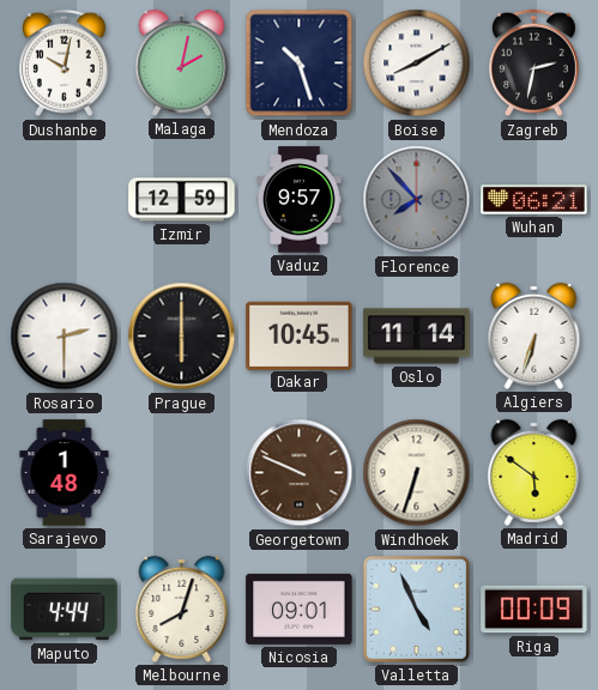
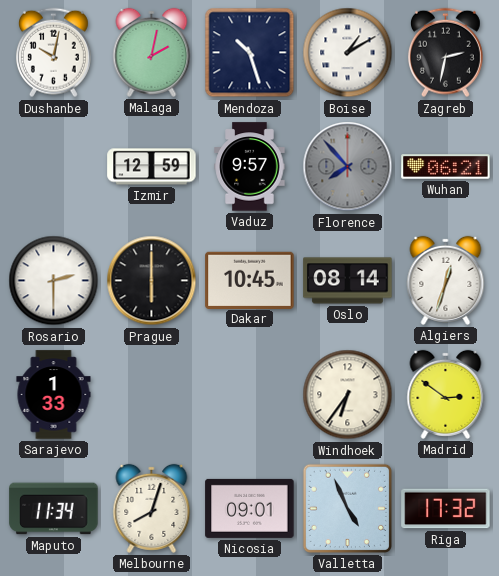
Boise: 8:10 -> 1:10
Oslo: 11:14 -> 08:14
Algiers: 6:33 -> 12:33
Sarajevo: 1:48 -> 1:33
Georgetown: 9:49 -> none
Windhoek: 6:33 -> 6:36
Madrid: 5:51 -> 2:51
Maputo: 4:44 -> 11:34
Riga: 00:09 -> 17:32
